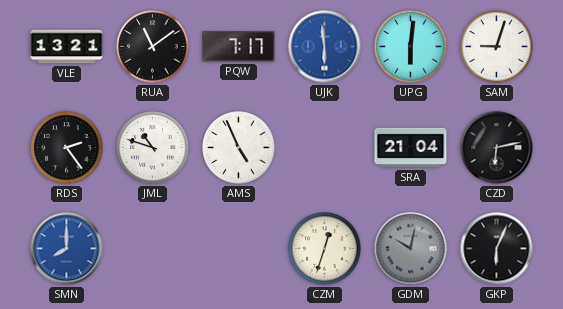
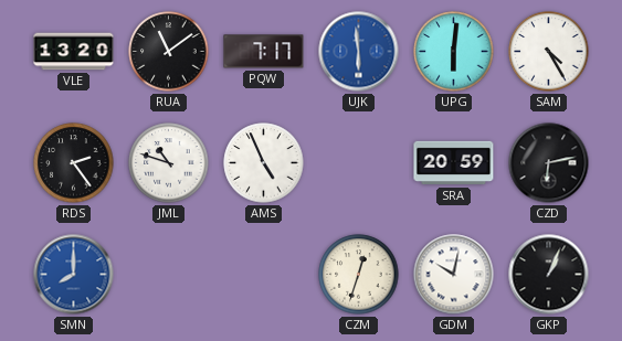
VLE: 13:21 -> 13:20
SAM: 9:03 -> 4:25
SRA: 21:04 -> 20:59
GDM dial: grey -> white
GKP: 6:04 -> 1:04
